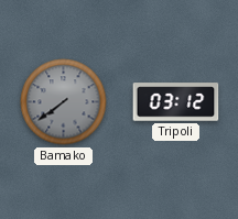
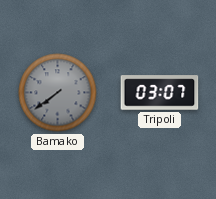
Tripoli: 03:12 -> 03:07
